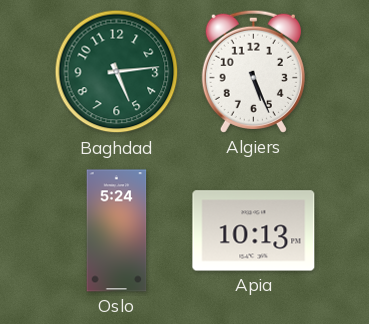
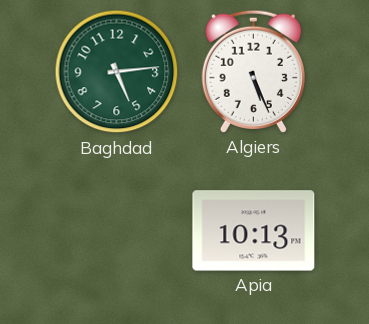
Oslo: 5:24 -> none
